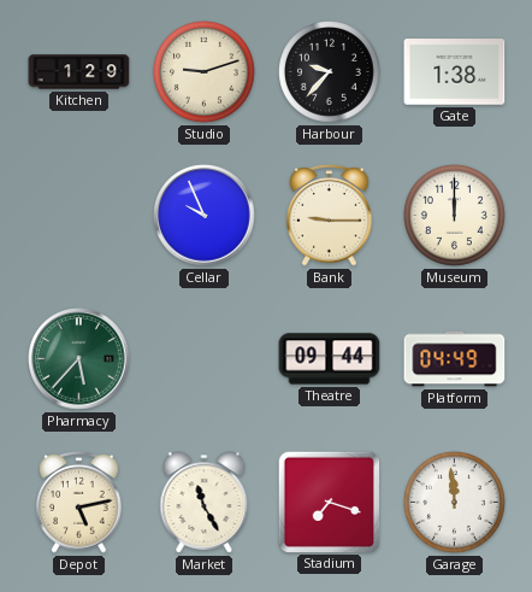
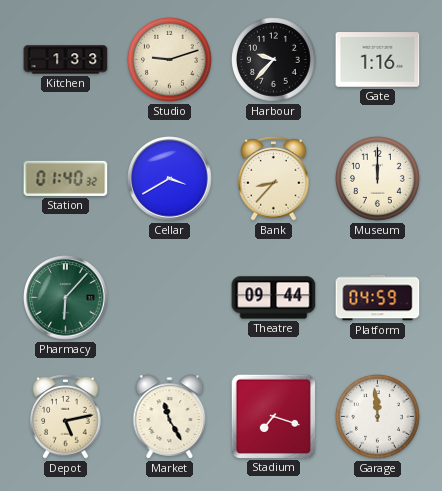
Kitchen: 1:29 -> 1:33
Gate: 1:38 -> 1:16
Station: none -> 01:40
Cellar: 9:56 -> 3:40
Bank: 9:15 -> 8:37
Pharmacy: 5:37 -> 6:07
Platform: 04:49 -> 04:59
